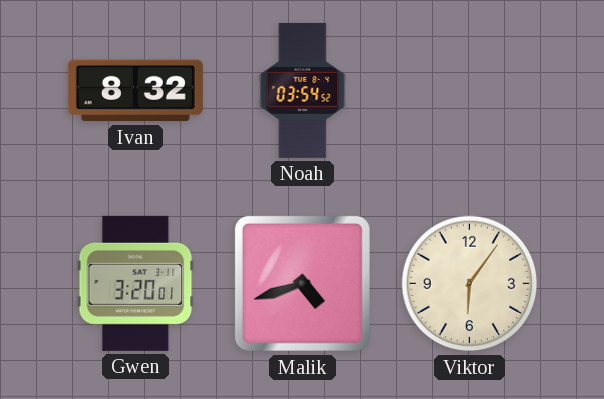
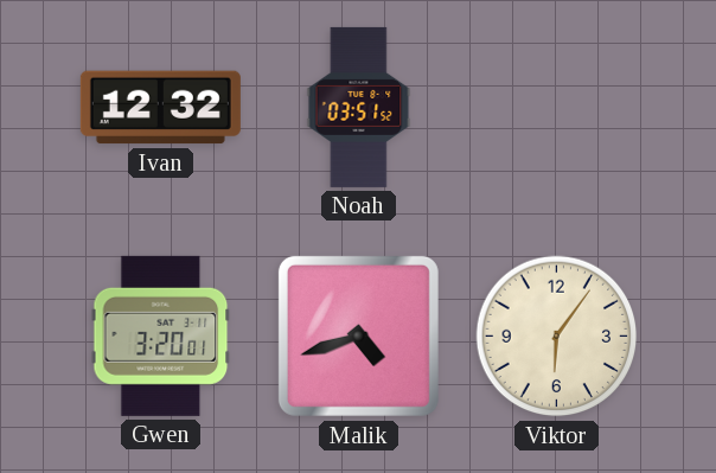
Ivan: 8:32 -> 12:32
Noah: 03:54 -> 03:51
